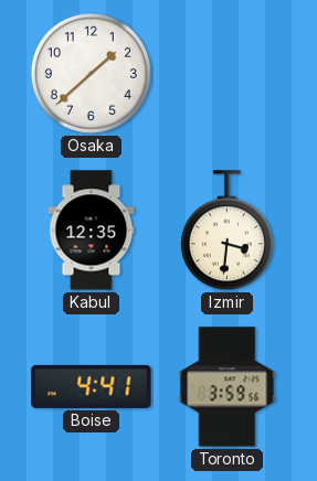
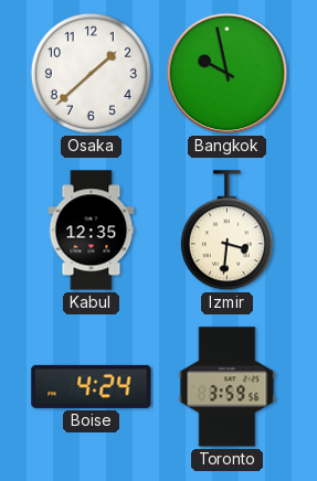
Bangkok: none -> 9:58
Boise: 4:41 -> 4:24
